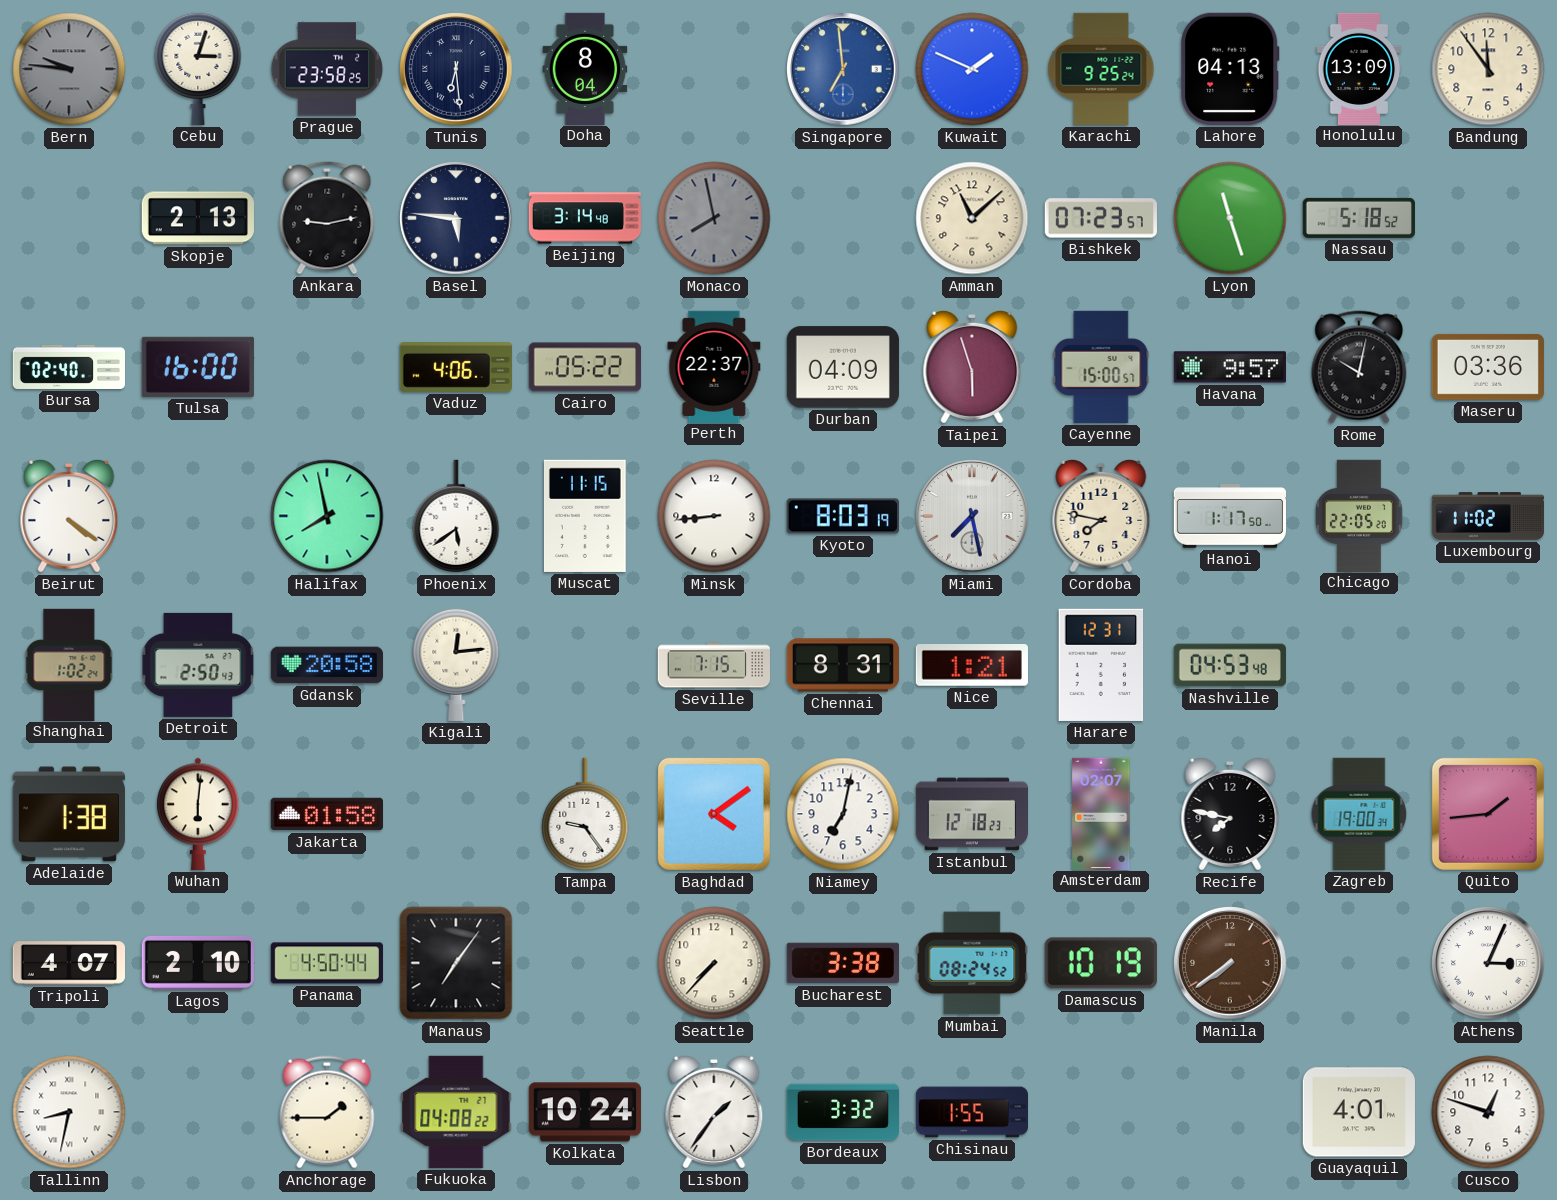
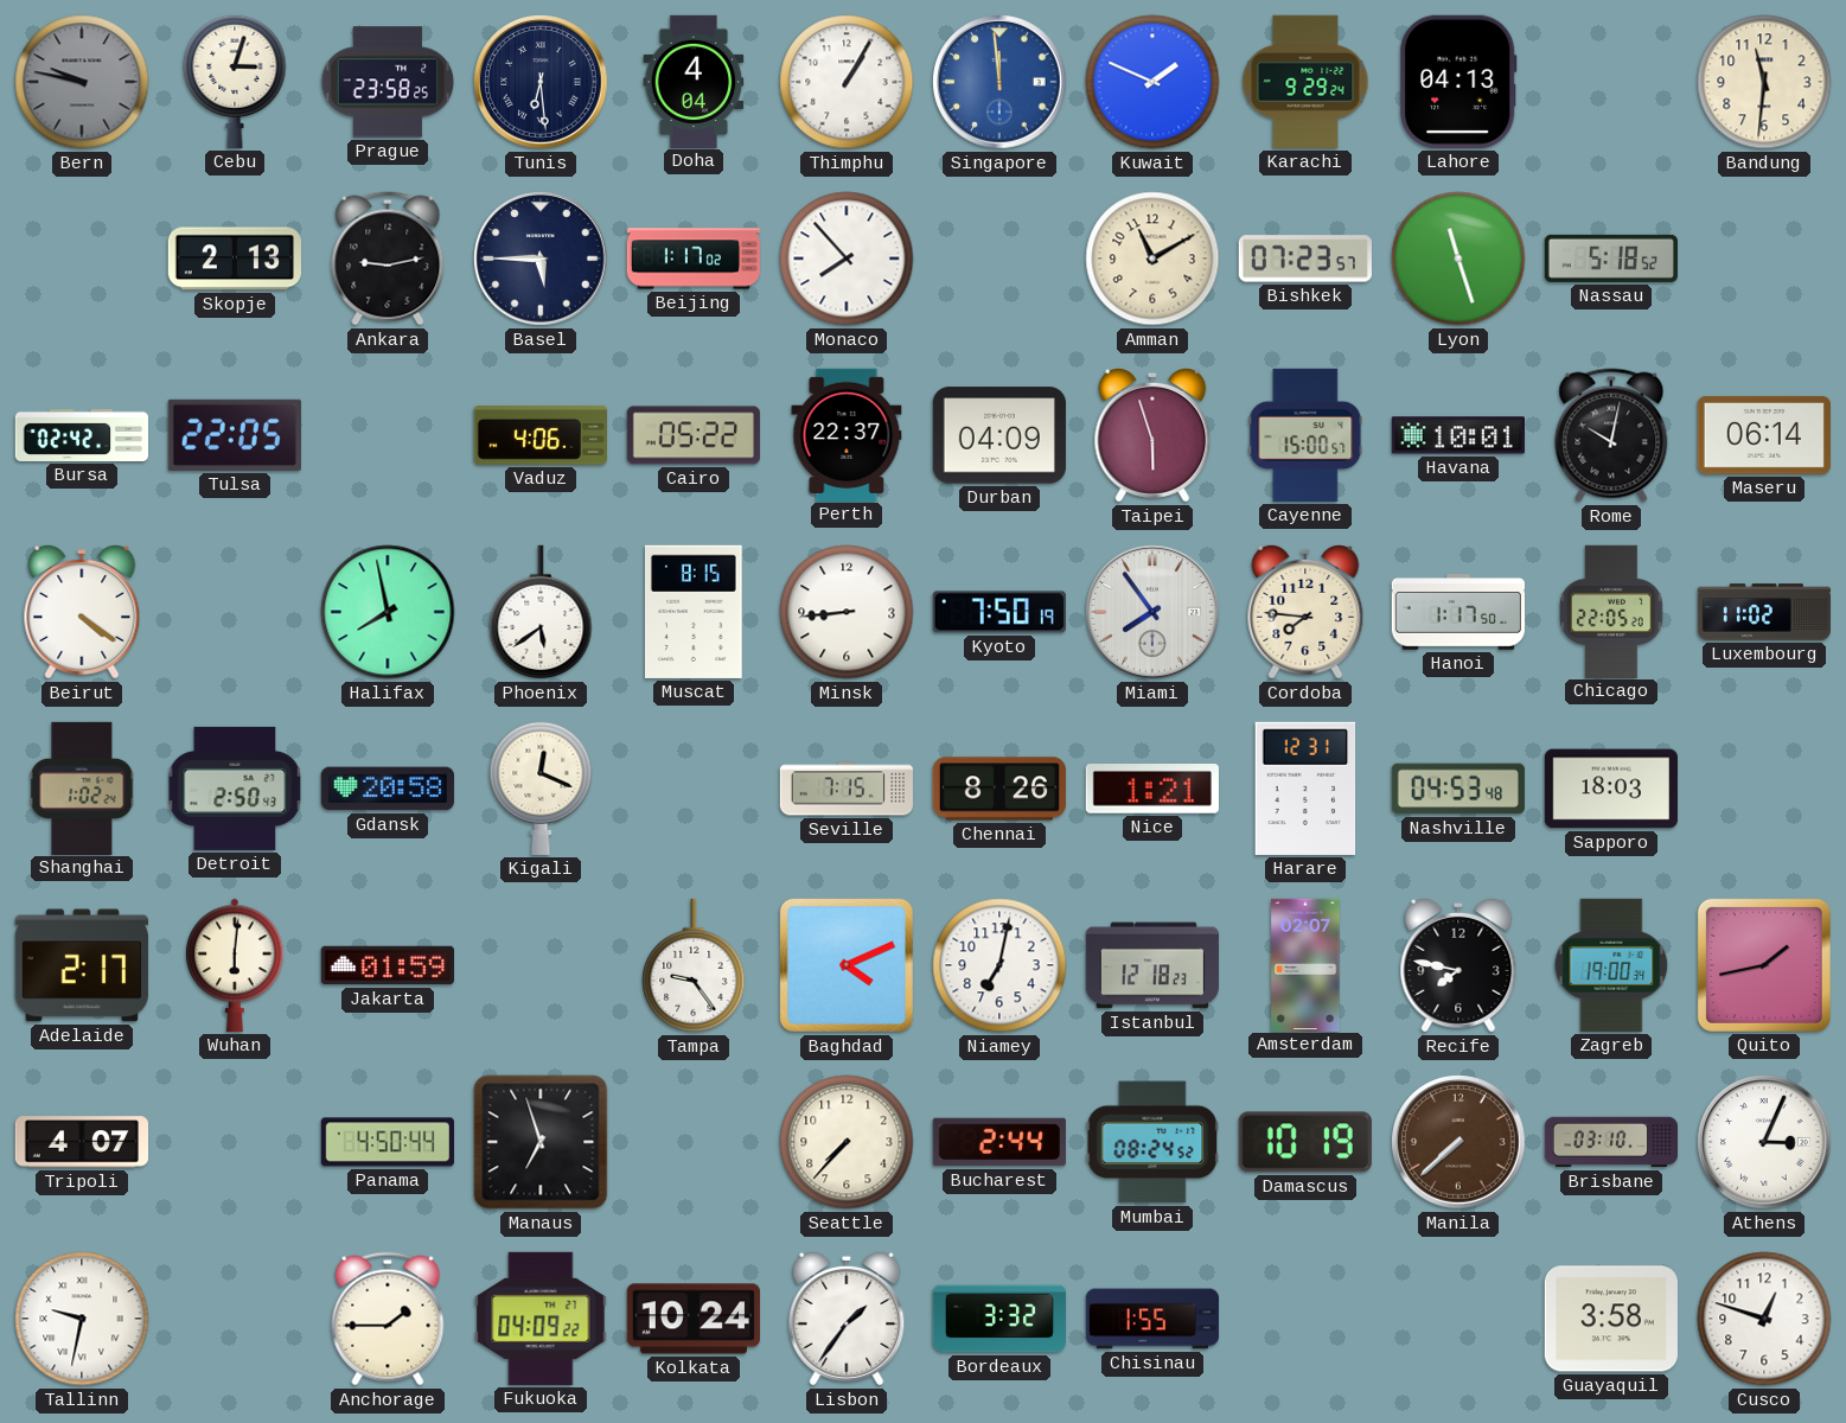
Bern: 9:46 -> 9:47
Doha: 8:04 -> 4:04
Thimphu: none -> 1:05
Singapore: 6:59 -> 11:59
Karachi: 9:25 -> 9:29
Honolulu: 13:09 -> none
Bandung: 11:54 -> 11:31
Basel: 5:46 -> 5:45
Beijing: 3:14 -> 1:17
Monaco: 7:58 -> 7:53
Monaco dial: grey -> white
Amman: 11:08 -> 11:10
Bursa: 02:40 -> 02:42
Tulsa: 16:00 -> 22:05
Havana: 9:57 -> 10:01
Maseru: 03:36 -> 06:14
Muscat: 11:15 -> 8:15
Kyoto: 8:03 -> 7:50
Miami: 7:28 -> 7:54
Cordoba: 7:47 -> 7:46
Kigali: 12:14 -> 12:19
Chennai: 8:31 -> 8:26
Sapporo: none -> 18:03
Adelaide: 1:38 -> 2:17
Jakarta: 01:58 -> 01:59
Baghdad: 4:09 -> 4:11
Quito: 1:44 -> 1:43
Lagos: 2:10 -> none
Manaus: 7:06 -> 6:57
Bucharest: 3:38 -> 2:44
Manila: 7:39 -> 7:38
Brisbane: none -> 03:10
Tallinn: 8:32 -> 9:32
Fukuoka: 04:08 -> 04:09
Guayaquil: 4:01 -> 3:58
